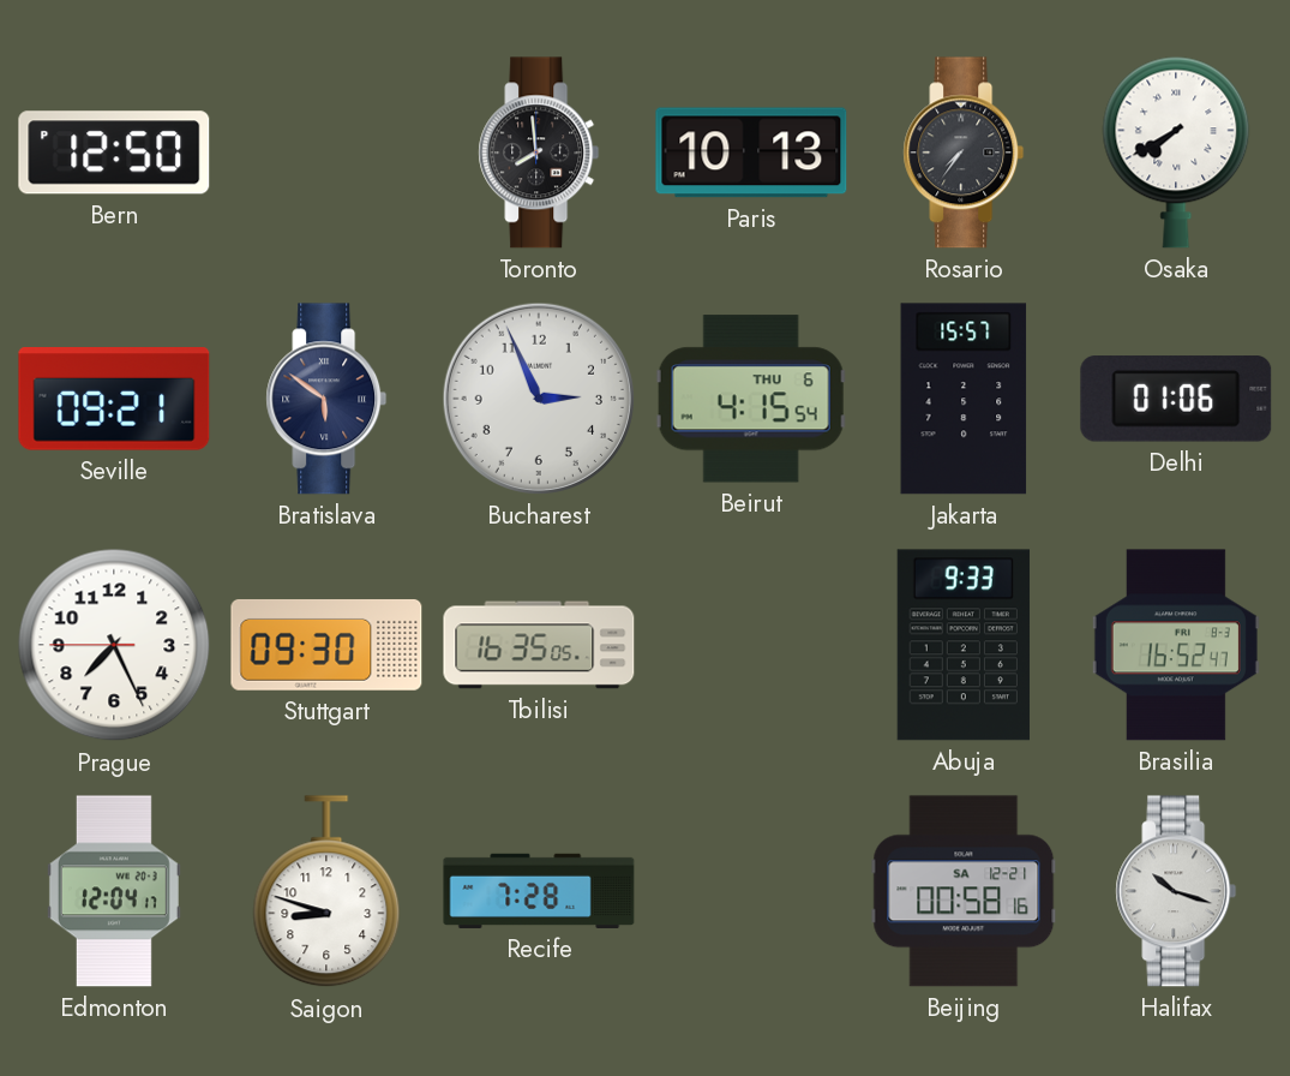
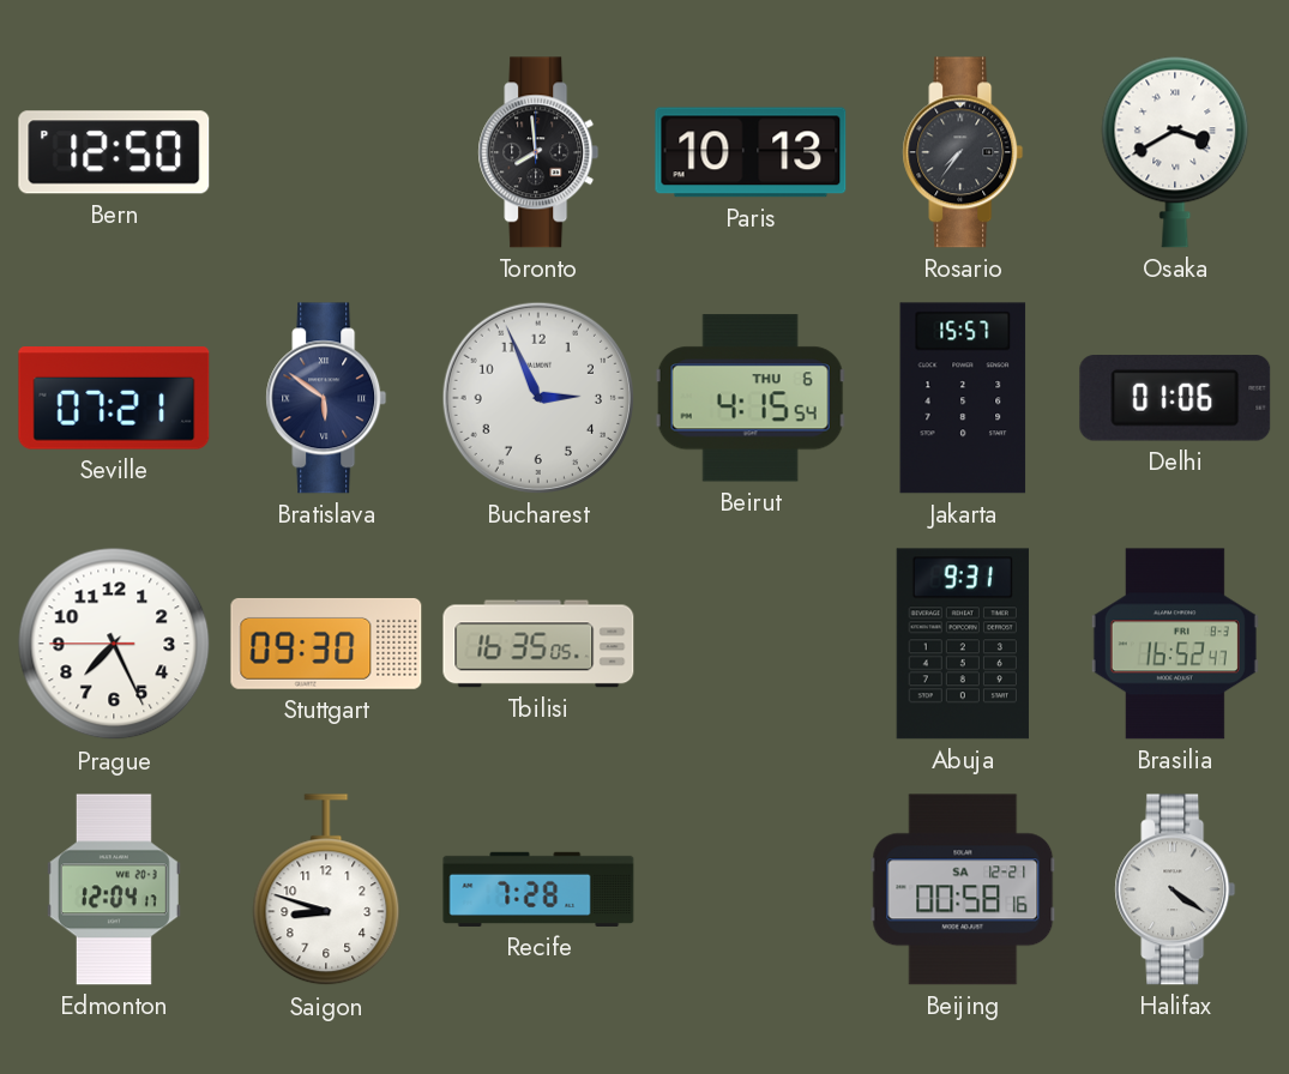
Osaka: 7:40 -> 3:40
Seville: 09:21 -> 07:21
Abuja: 9:33 -> 9:31
Halifax: 10:18 -> 4:21
